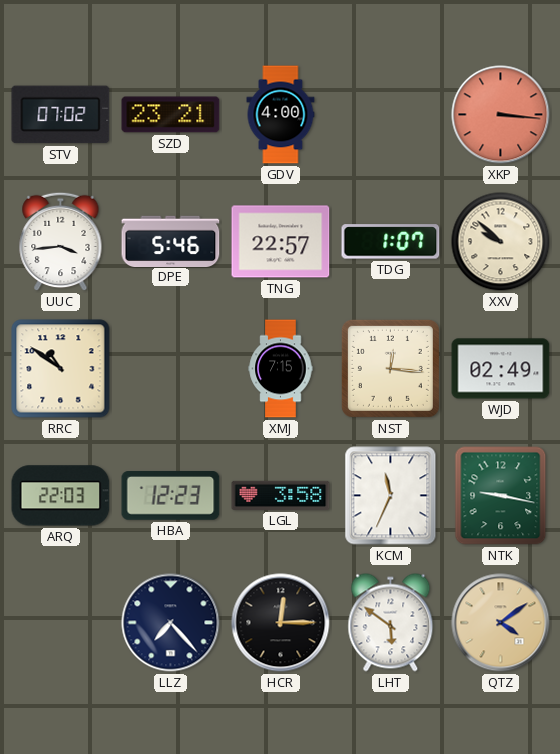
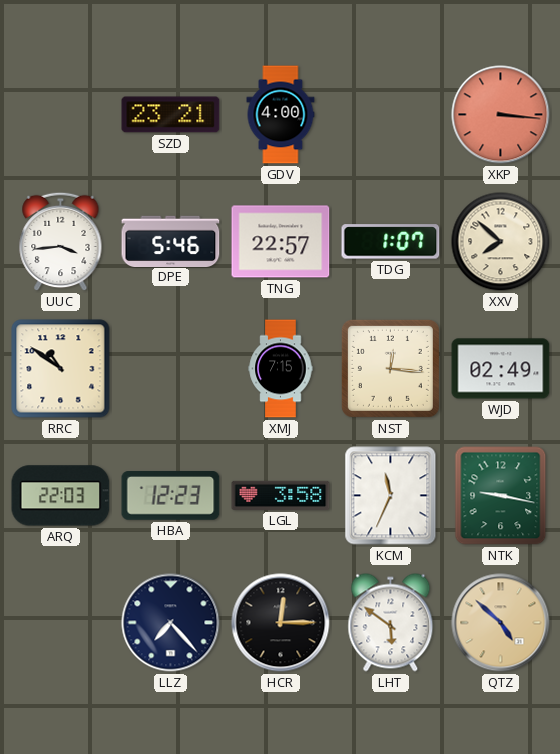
STV: 07:02 -> none
XXV: 9:52 -> 7:52
QTZ: 4:09 -> 4:52
